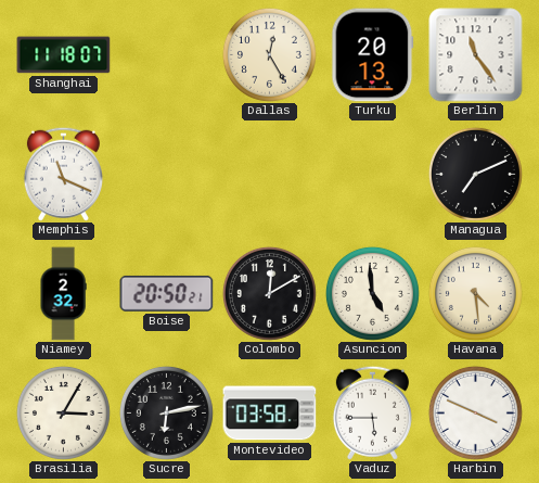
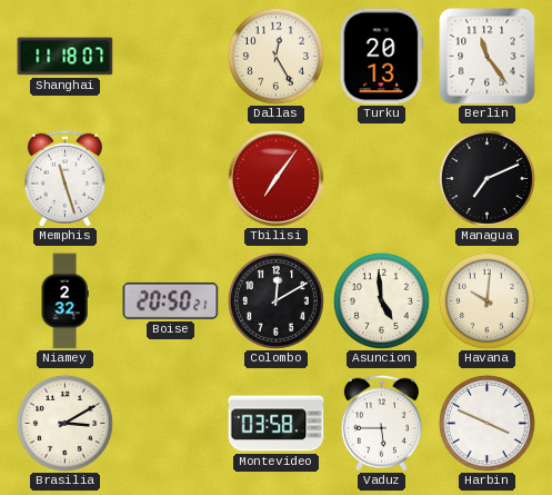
Memphis: 11:19 -> 11:27
Tbilisi: none -> 7:06
Havana: 4:29 -> 10:01
Brasilia: 3:05 -> 3:10
Sucre: 6:13 -> none
